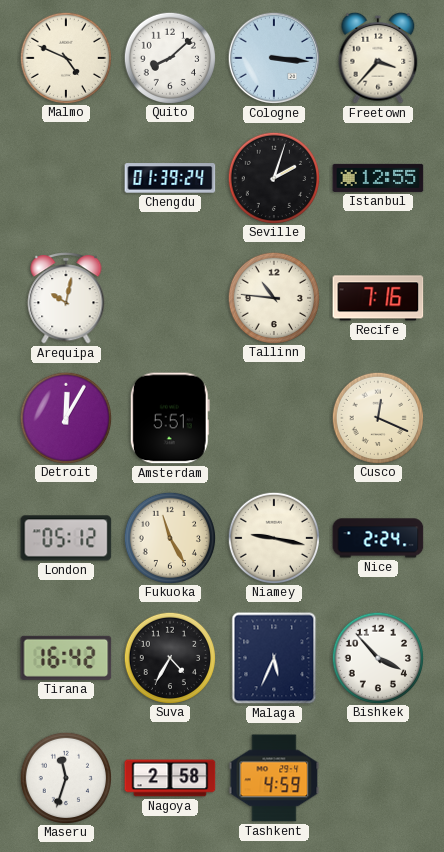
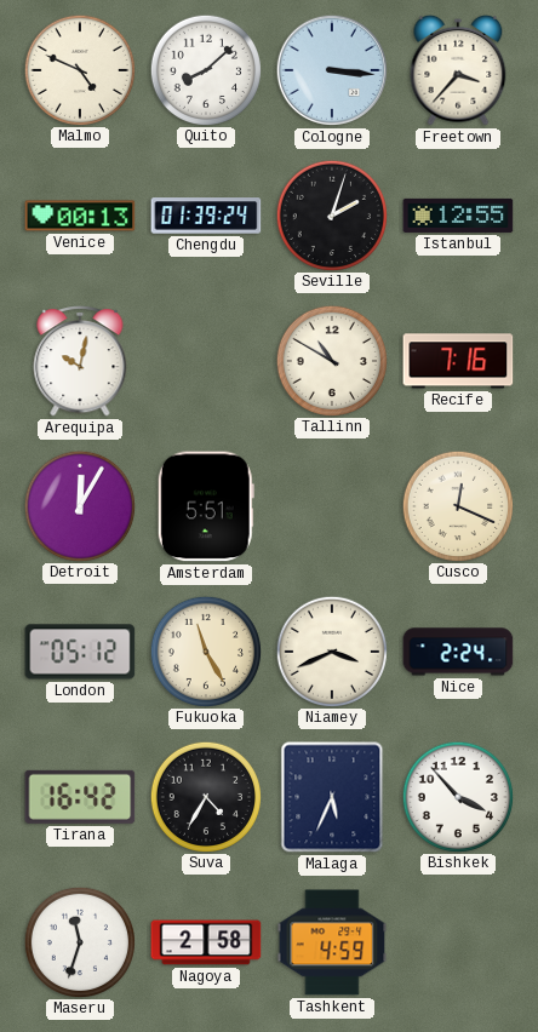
Venice: none -> 00:13
Tallinn: 10:46 -> 10:50
Niamey: 9:17 -> 3:41
